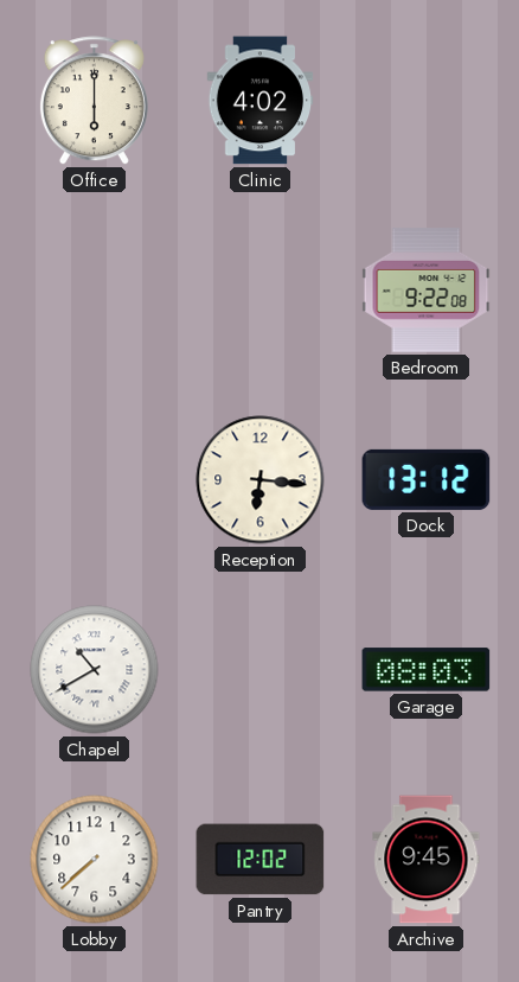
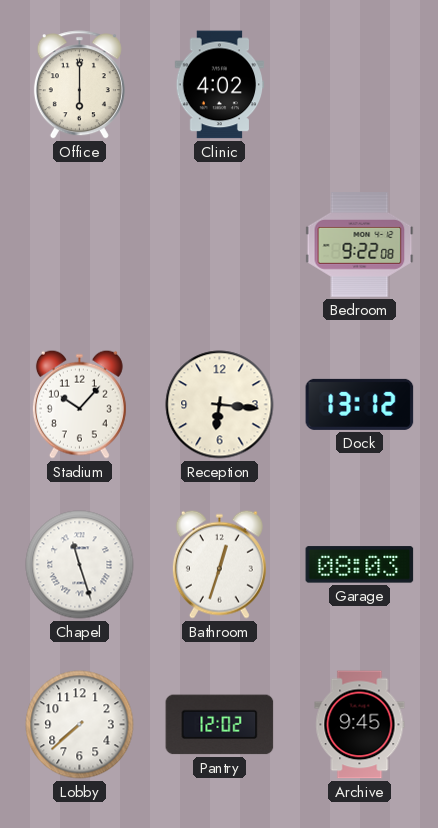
Stadium: none -> 10:07
Chapel: 10:40 -> 11:27
Bathroom: none -> 12:33
